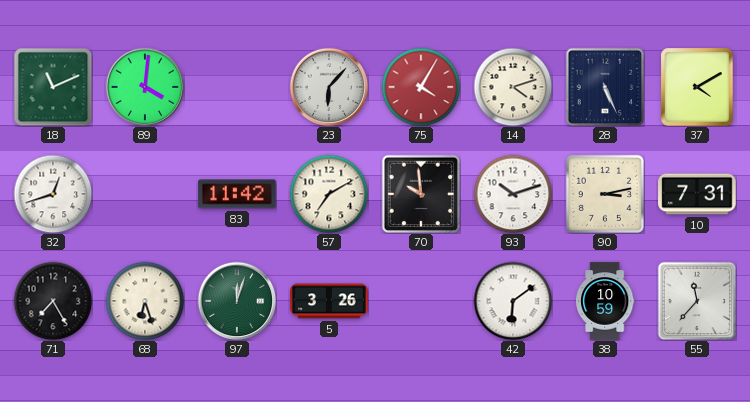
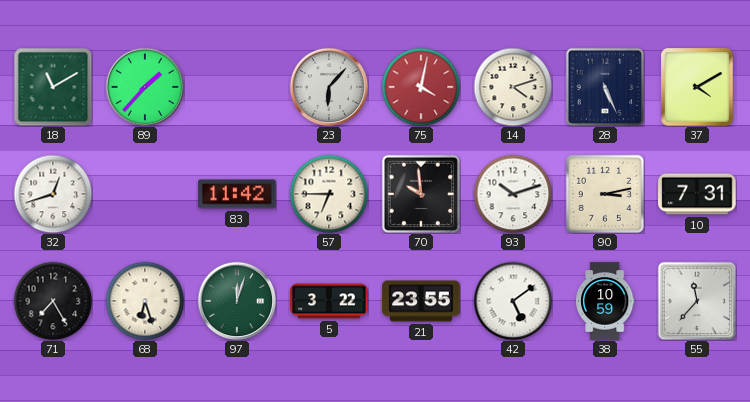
18: 11:11 -> 11:10
89: 4:01 -> 1:37
75: 4:05 -> 4:02
57: 7:10 -> 6:45
5: 3:26 -> 3:22
21: none -> 23:55
42: 6:09 -> 5:09
